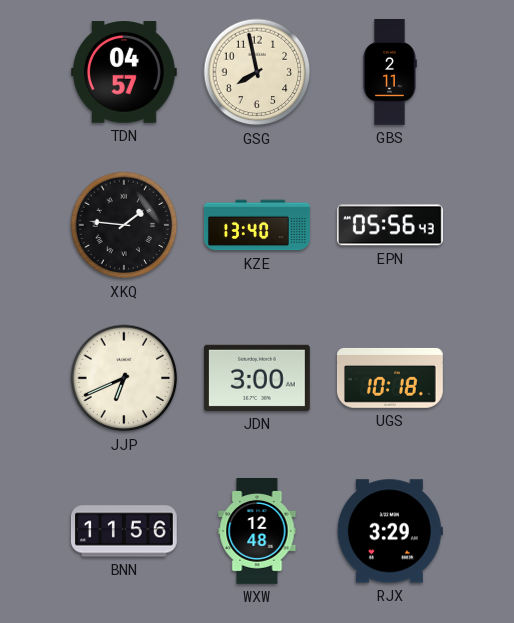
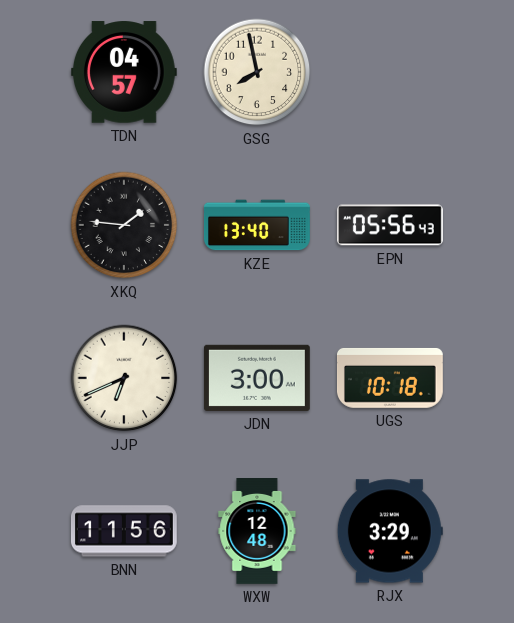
GBS: 2:11 -> none
